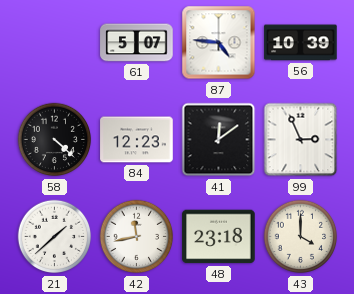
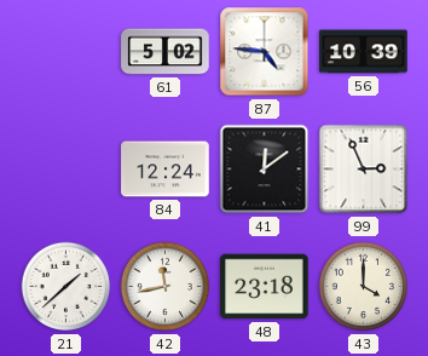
61: 5:07 -> 5:02
58: 4:22 -> none
84: 12:23 -> 12:24
